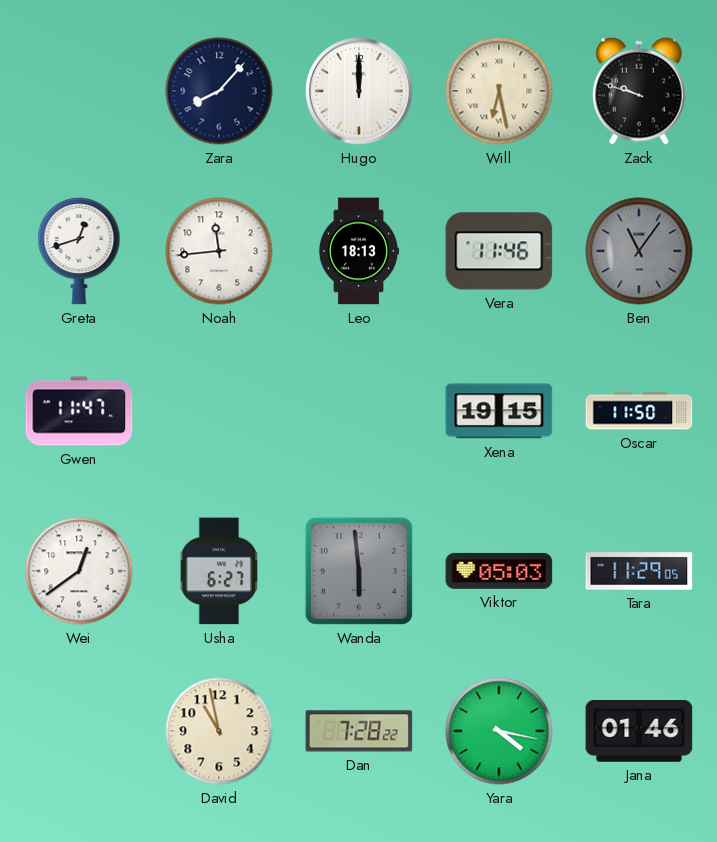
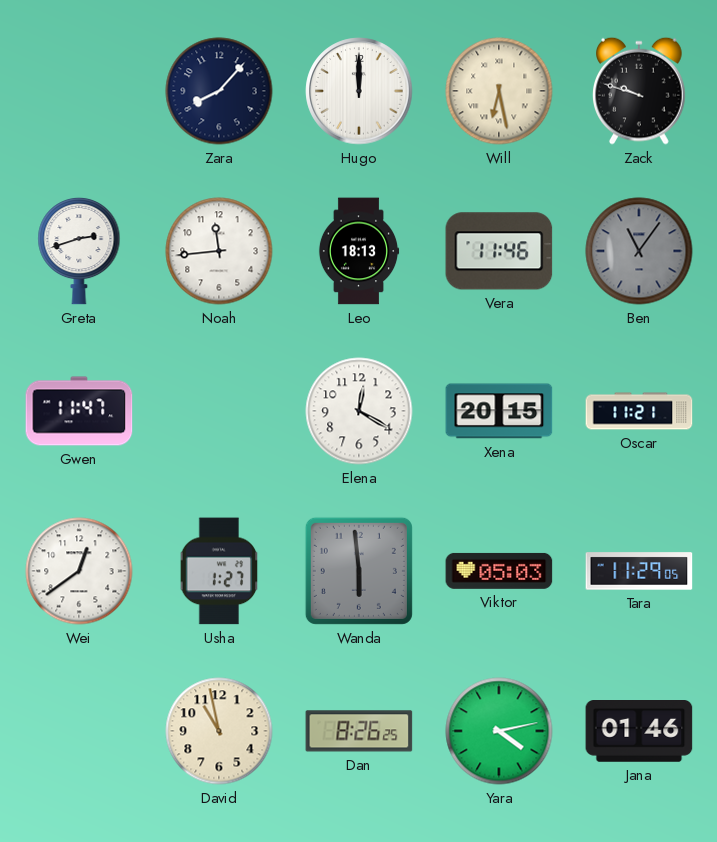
Greta: 12:42 -> 2:42
Elena: none -> 12:20
Xena: 19:15 -> 20:15
Oscar: 11:50 -> 11:21
Usha: 6:27 -> 1:27
Dan: 7:28 -> 8:26
Yara: 4:17 -> 4:13
